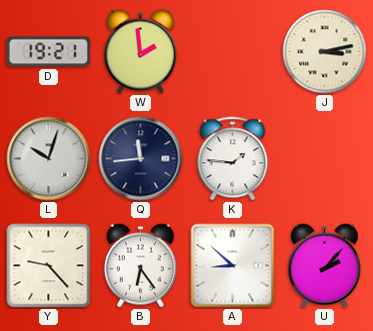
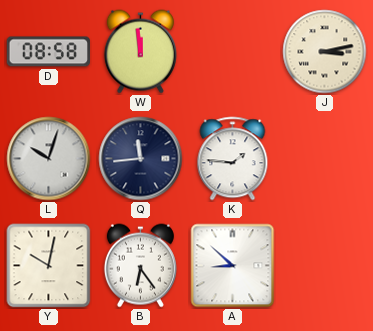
D: 19:21 -> 08:58
W: 1:59 -> 11:59
Y: 9:23 -> 10:02
U: 2:07 -> none
